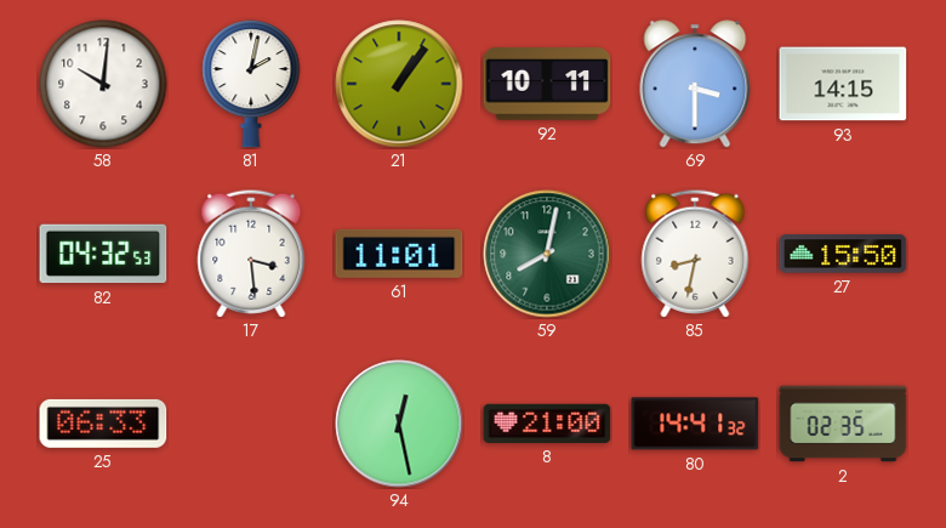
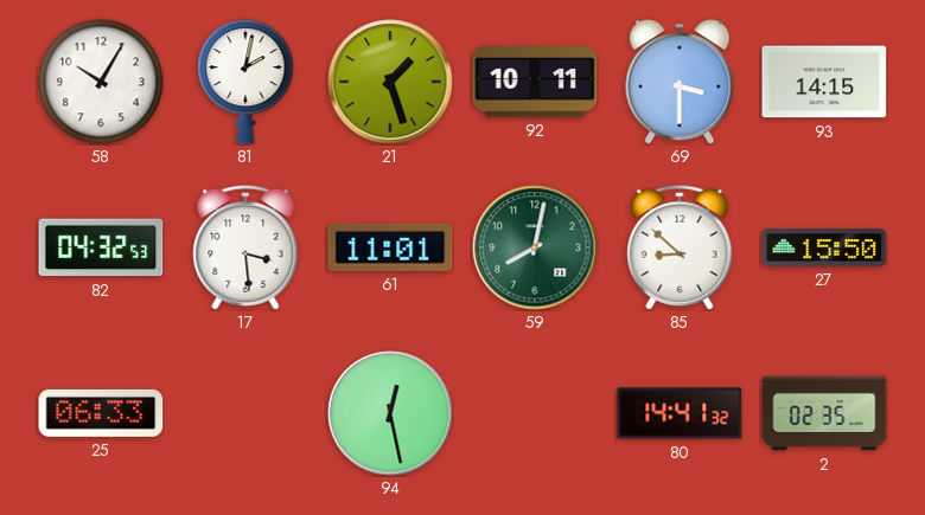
58: 10:01 -> 10:05
21: 1:06 -> 1:27
85: 8:32 -> 8:52
8: 21:00 -> none
